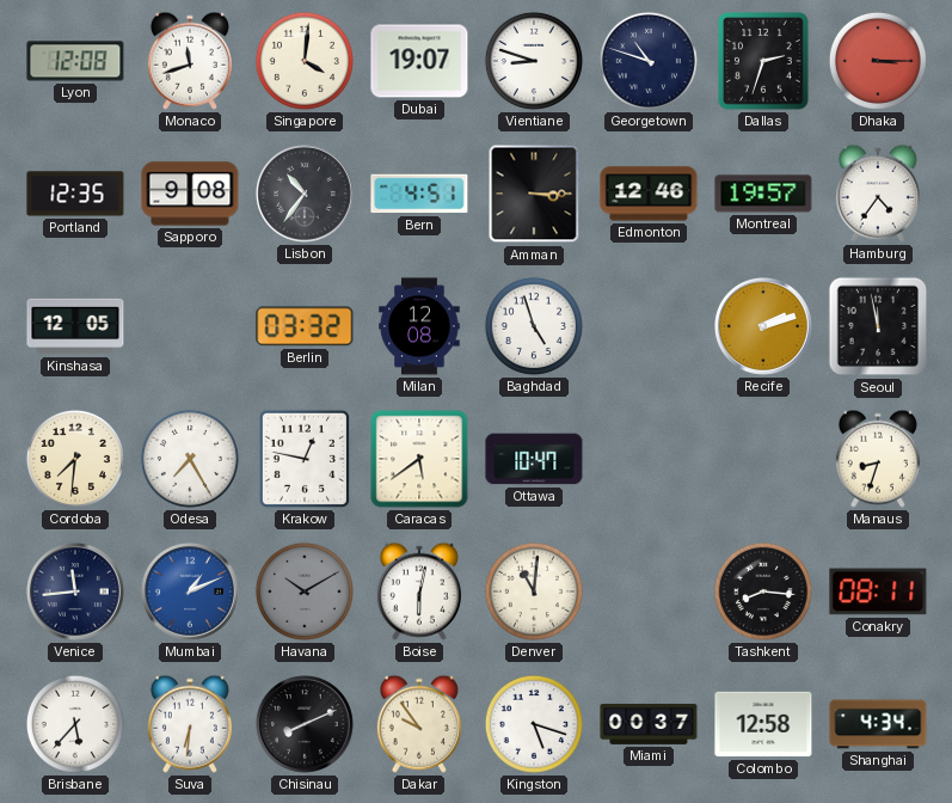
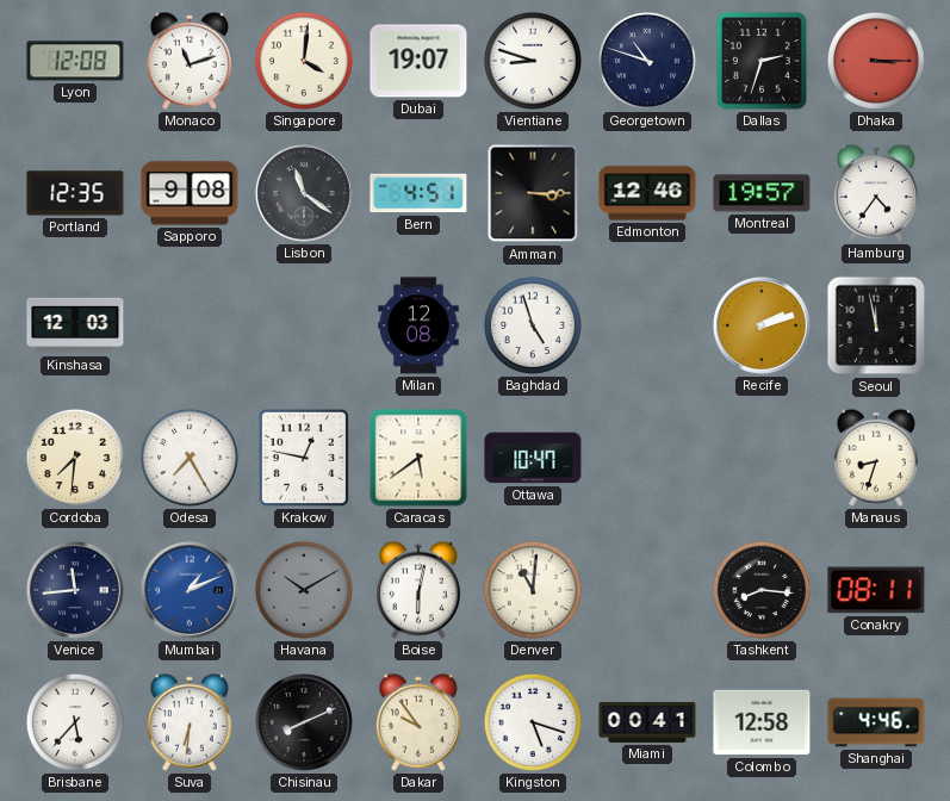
Monaco: 11:42 -> 11:12
Lisbon: 10:36 -> 11:21
Kinshasa: 12:05 -> 12:03
Berlin: 03:32 -> none
Miami: 00:37 -> 00:41
Shanghai: 4:34 -> 4:46
